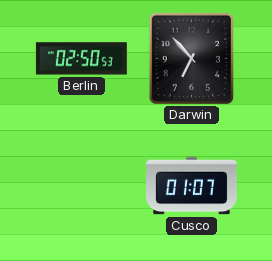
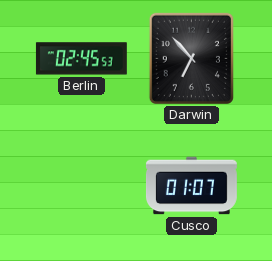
Berlin: 02:50 -> 02:45
